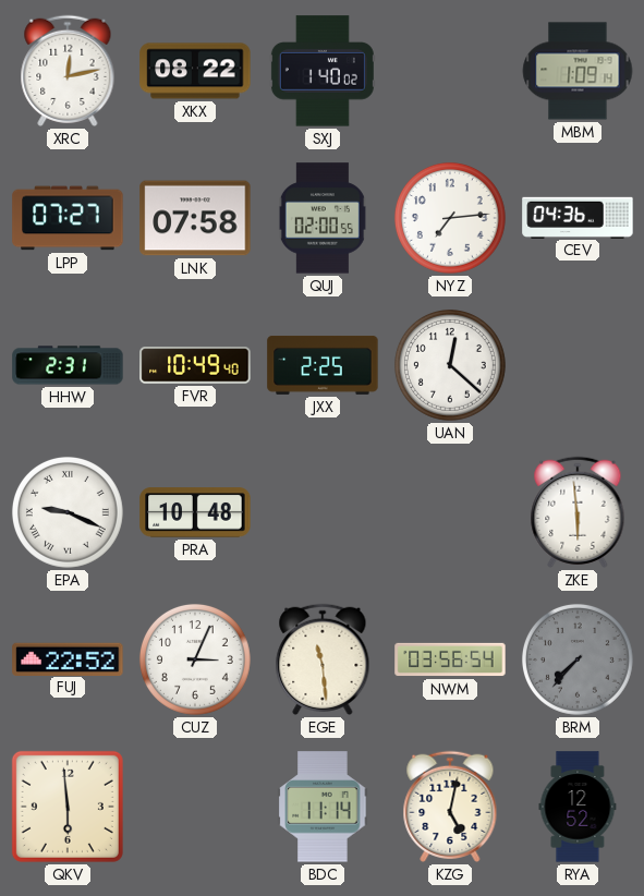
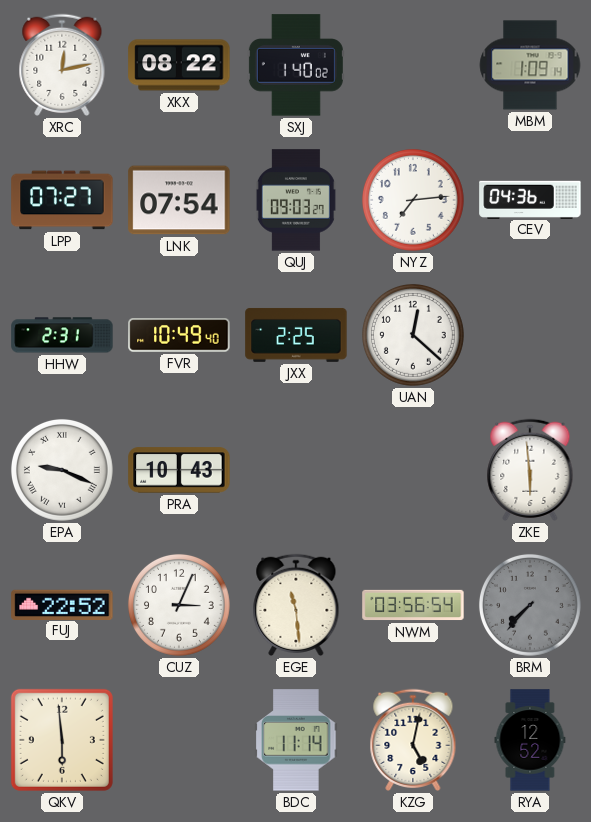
LNK: 07:58 -> 07:54
QUJ: 02:00 -> 09:03
PRA: 10:48 -> 10:43
